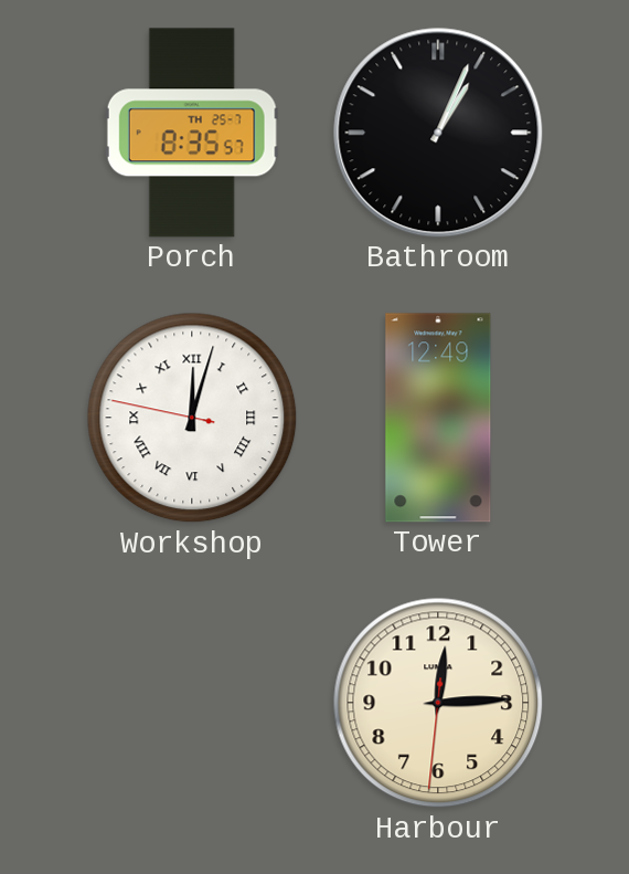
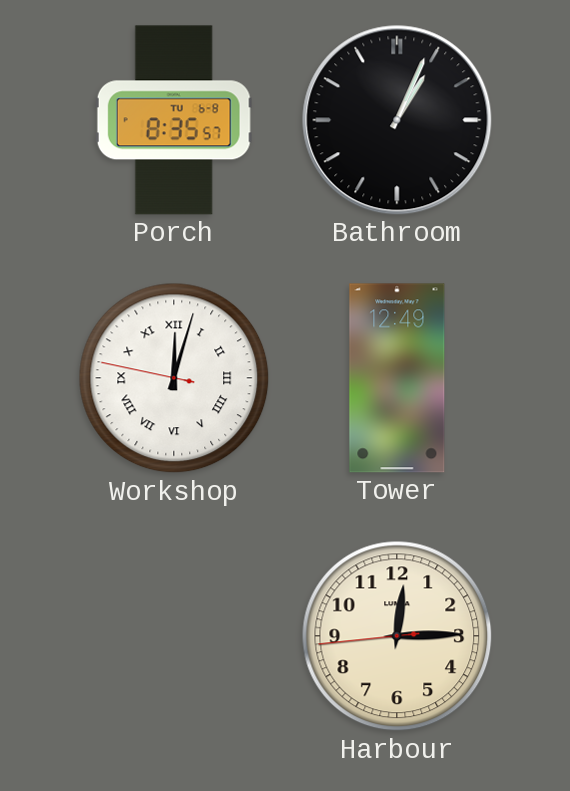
Porch date: TH 25-7 -> TU 6-8
Harbour: 12:14:31 -> 12:14:44
